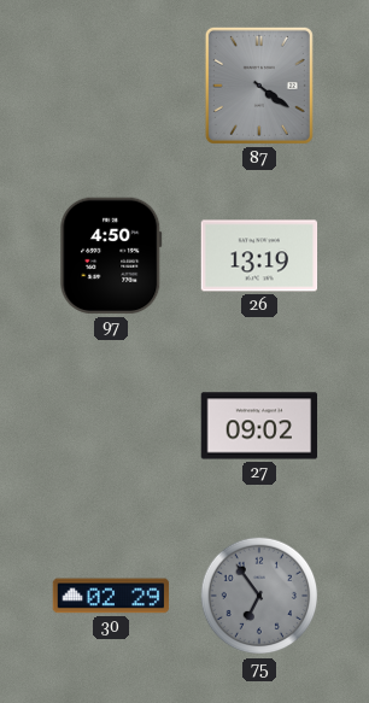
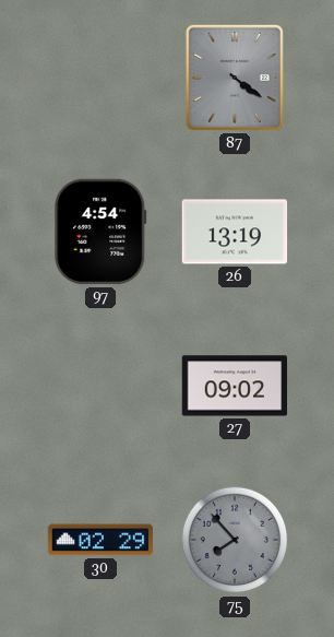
97: 4:50 -> 4:54
75: 6:54 -> 7:53
